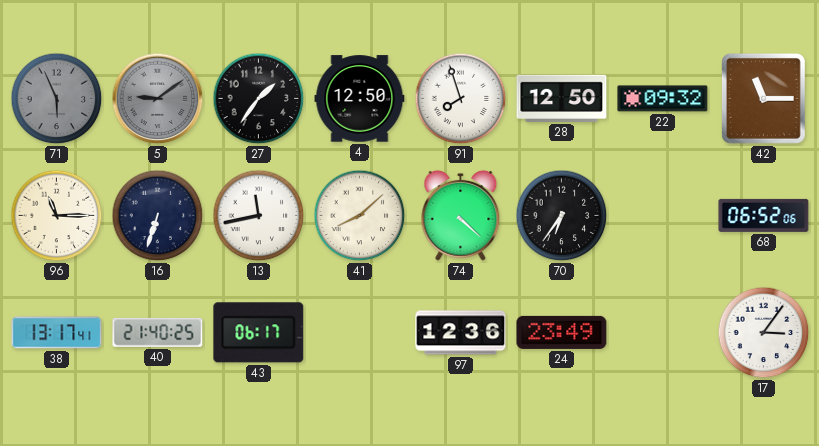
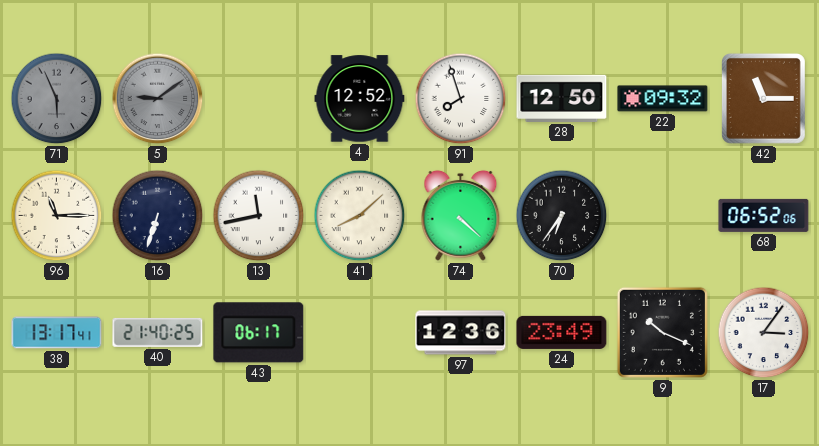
27: 1:36 -> none
4: 12:50 -> 12:52
9: none -> 10:19
